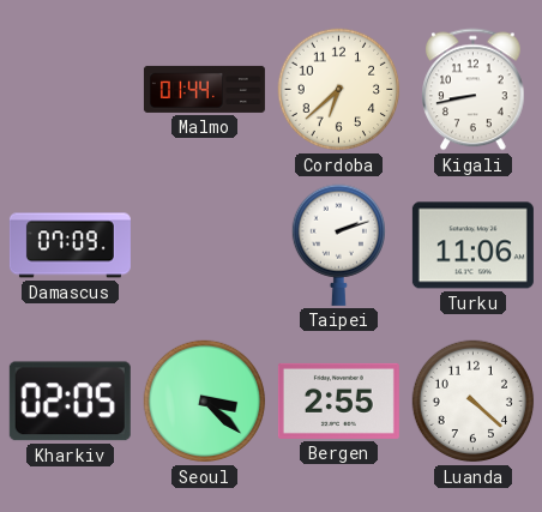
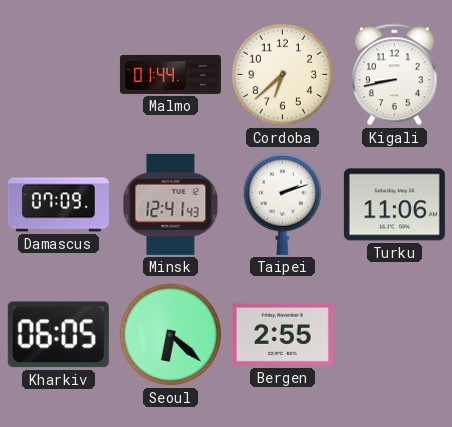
Minsk: none -> 12:41
Kharkiv: 02:05 -> 06:05
Seoul: 3:22 -> 6:22
Luanda: 4:22 -> none
